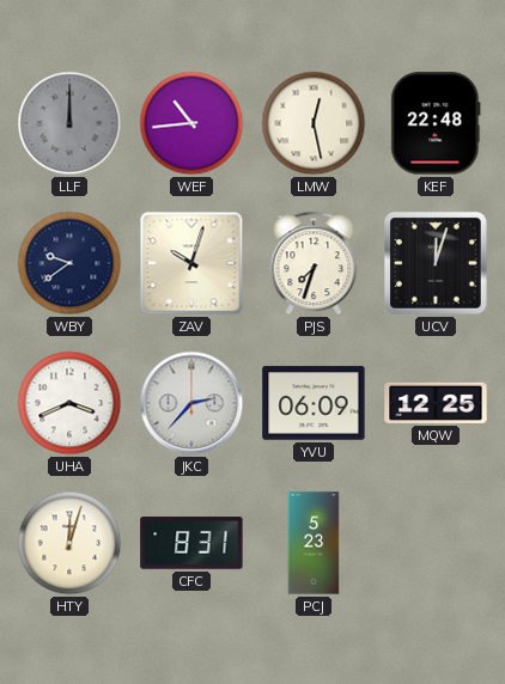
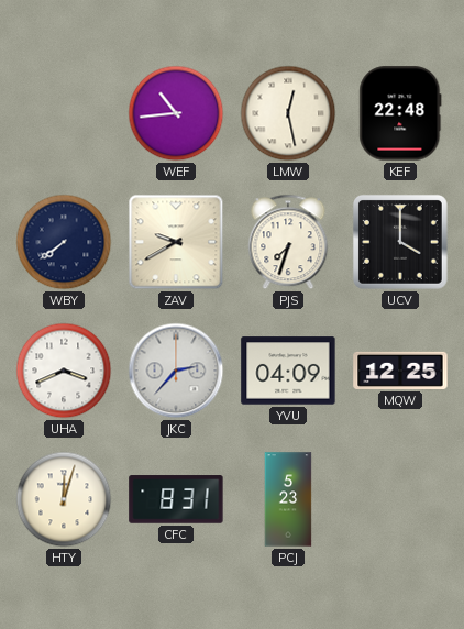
LLF: 12:00 -> none
WBY: 9:39 -> 7:39
ZAV: 10:03 -> 9:40
UCV: 12:03 -> 4:00
YVU: 06:09 -> 04:09
